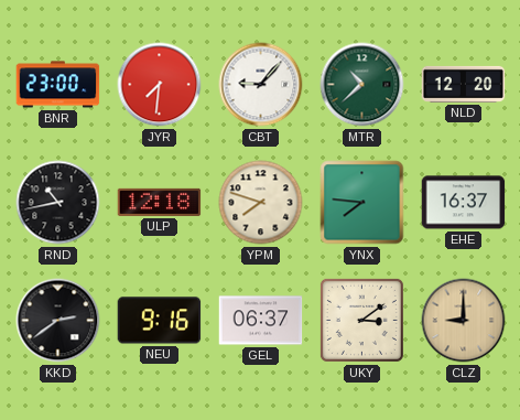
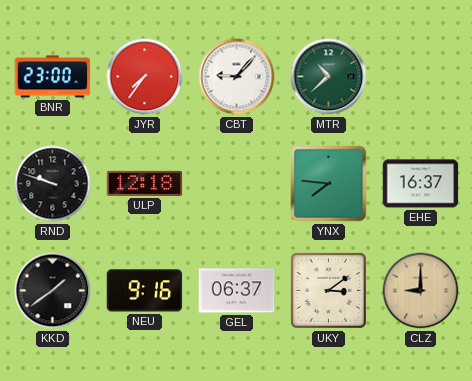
JYR: 7:31 -> 7:36
NLD: 12:20 -> none
RND: 10:43 -> 9:48
YPM: 7:48 -> none
KKD: 2:39 -> 1:39
